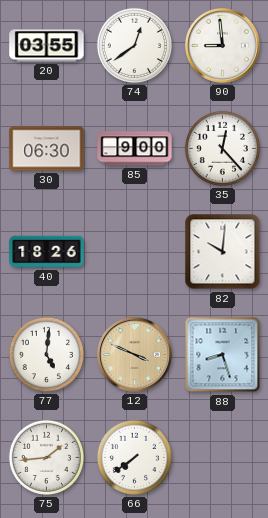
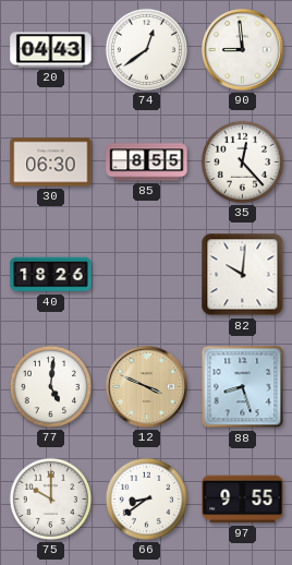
20: 03:55 -> 04:43
85: 9:00 -> 8:55
75: 1:44 -> 10:00
66: 7:39 -> 8:39
97: none -> 9:55
